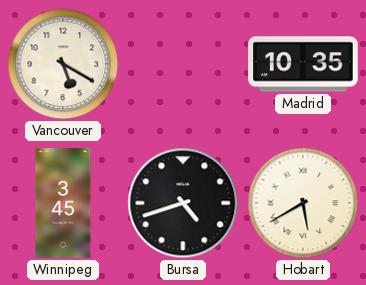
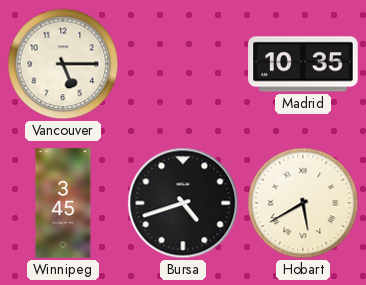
Vancouver: 5:20 -> 5:15
